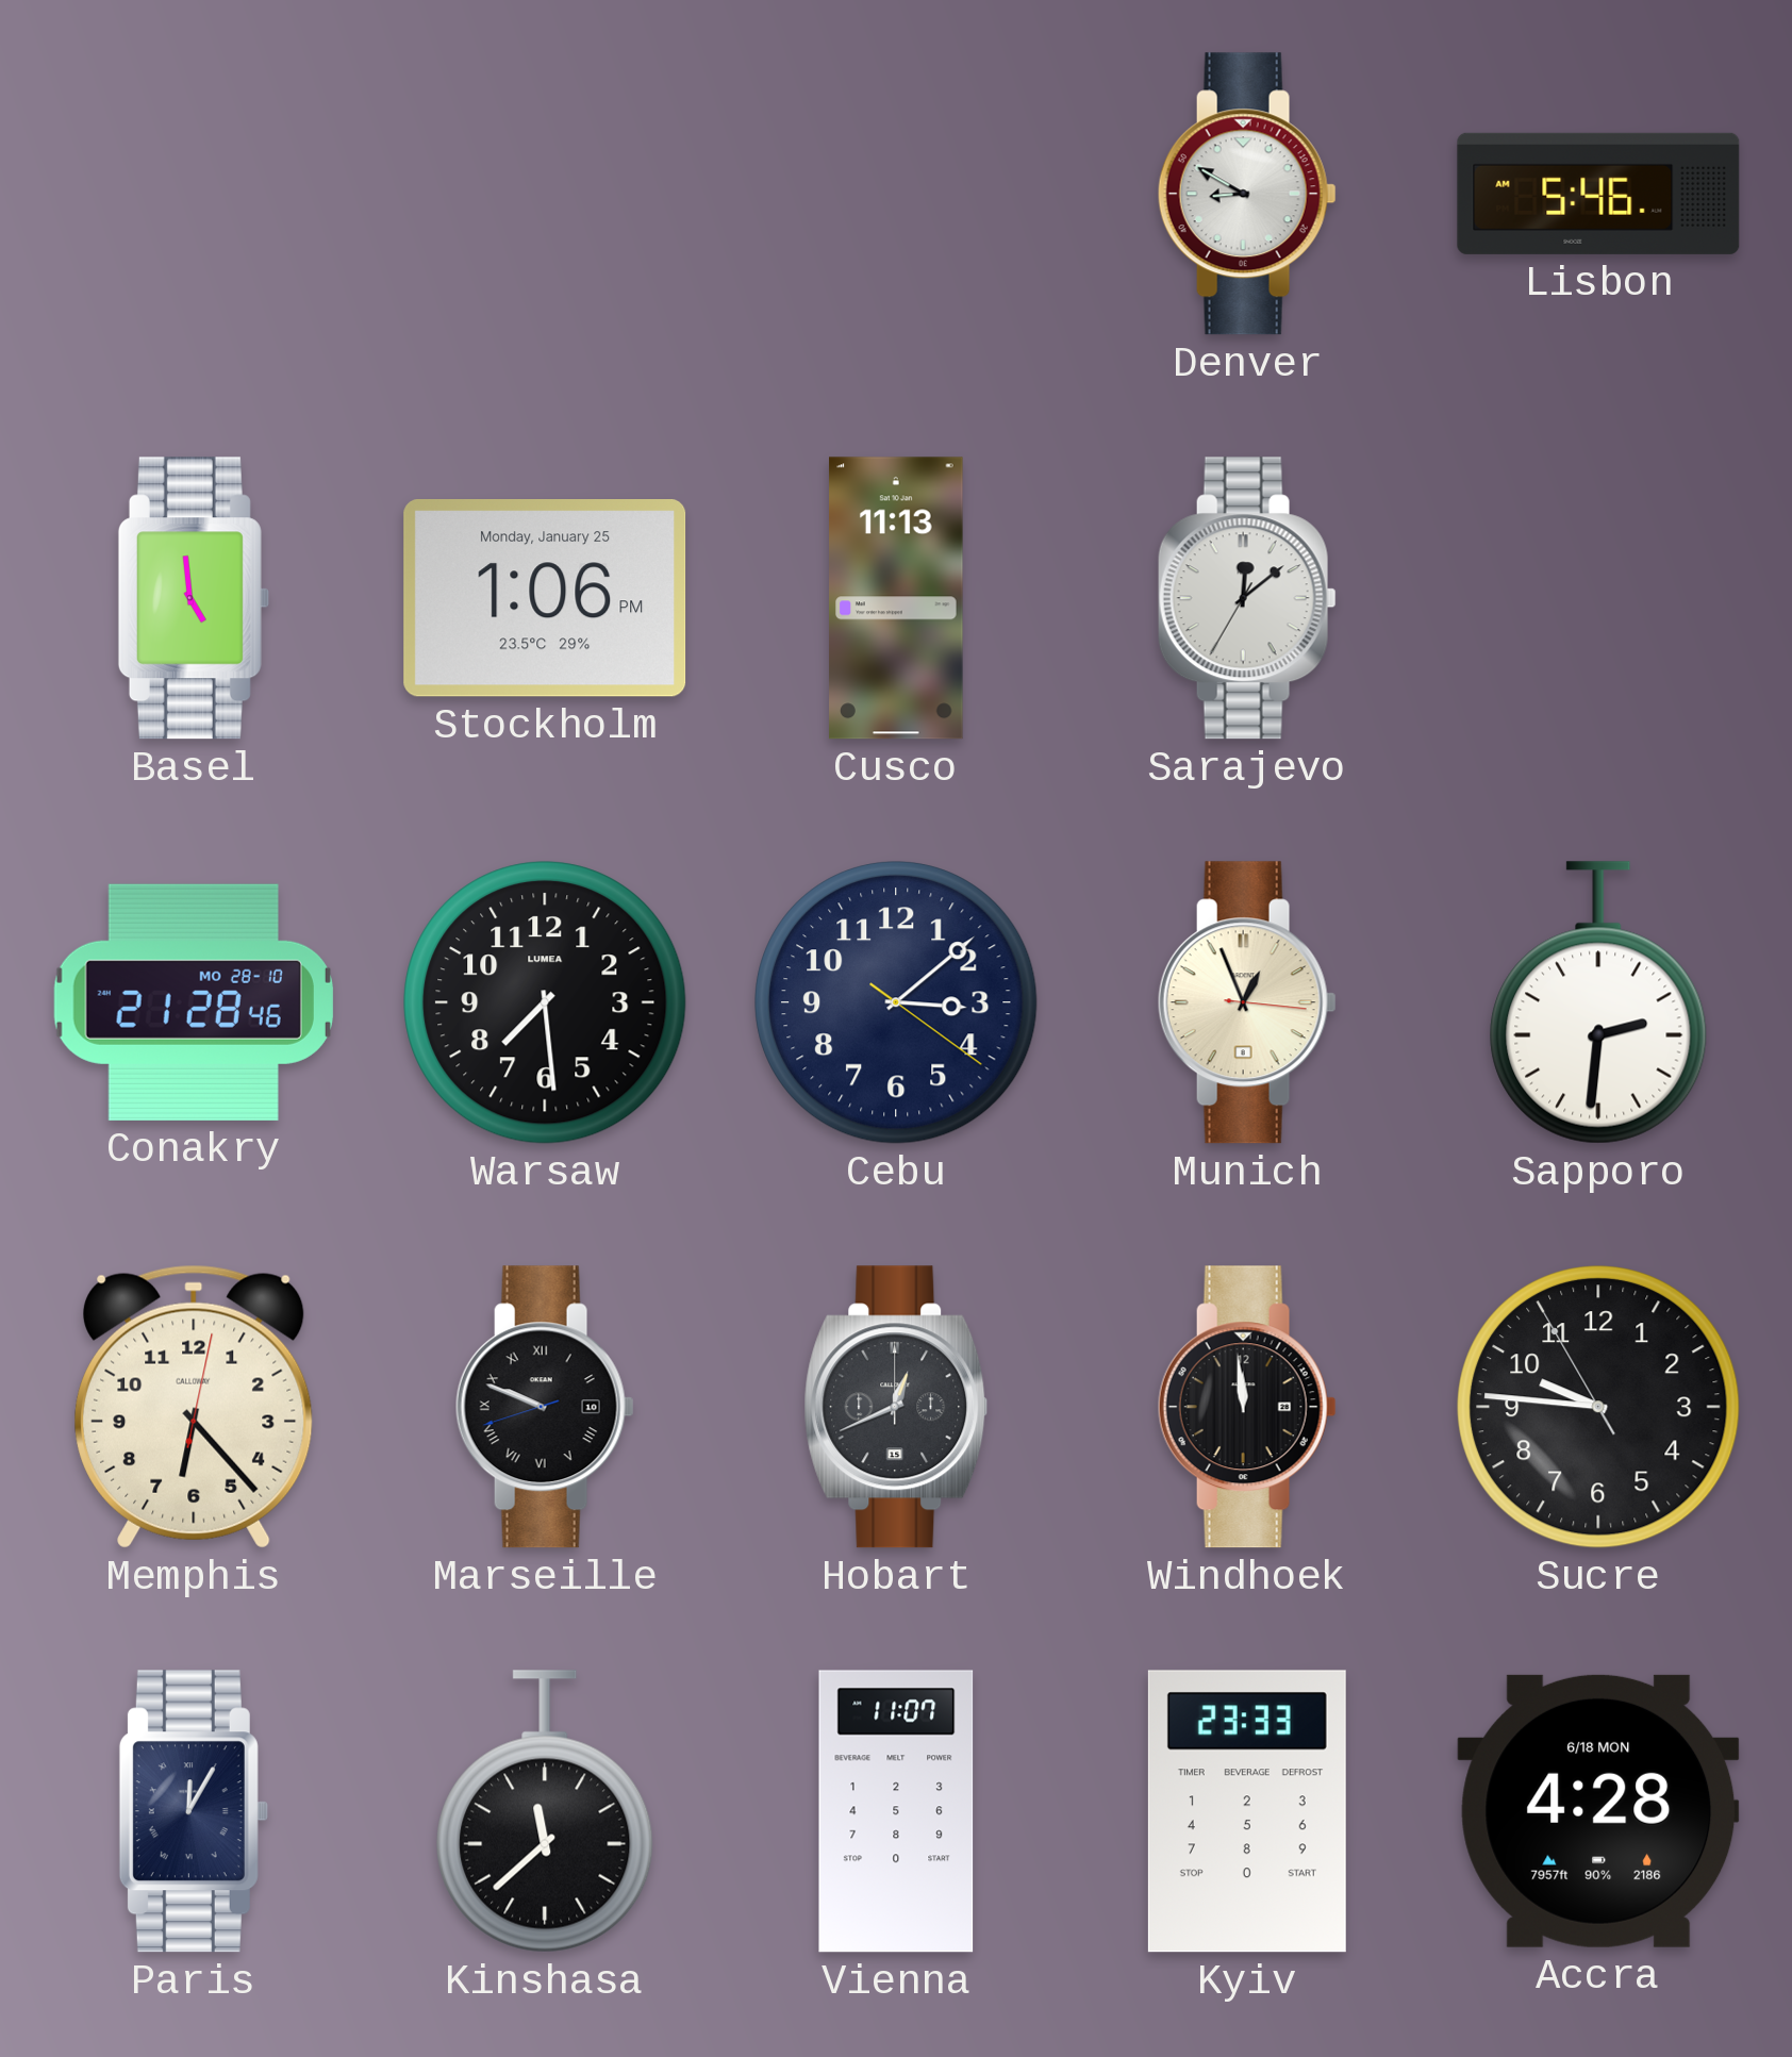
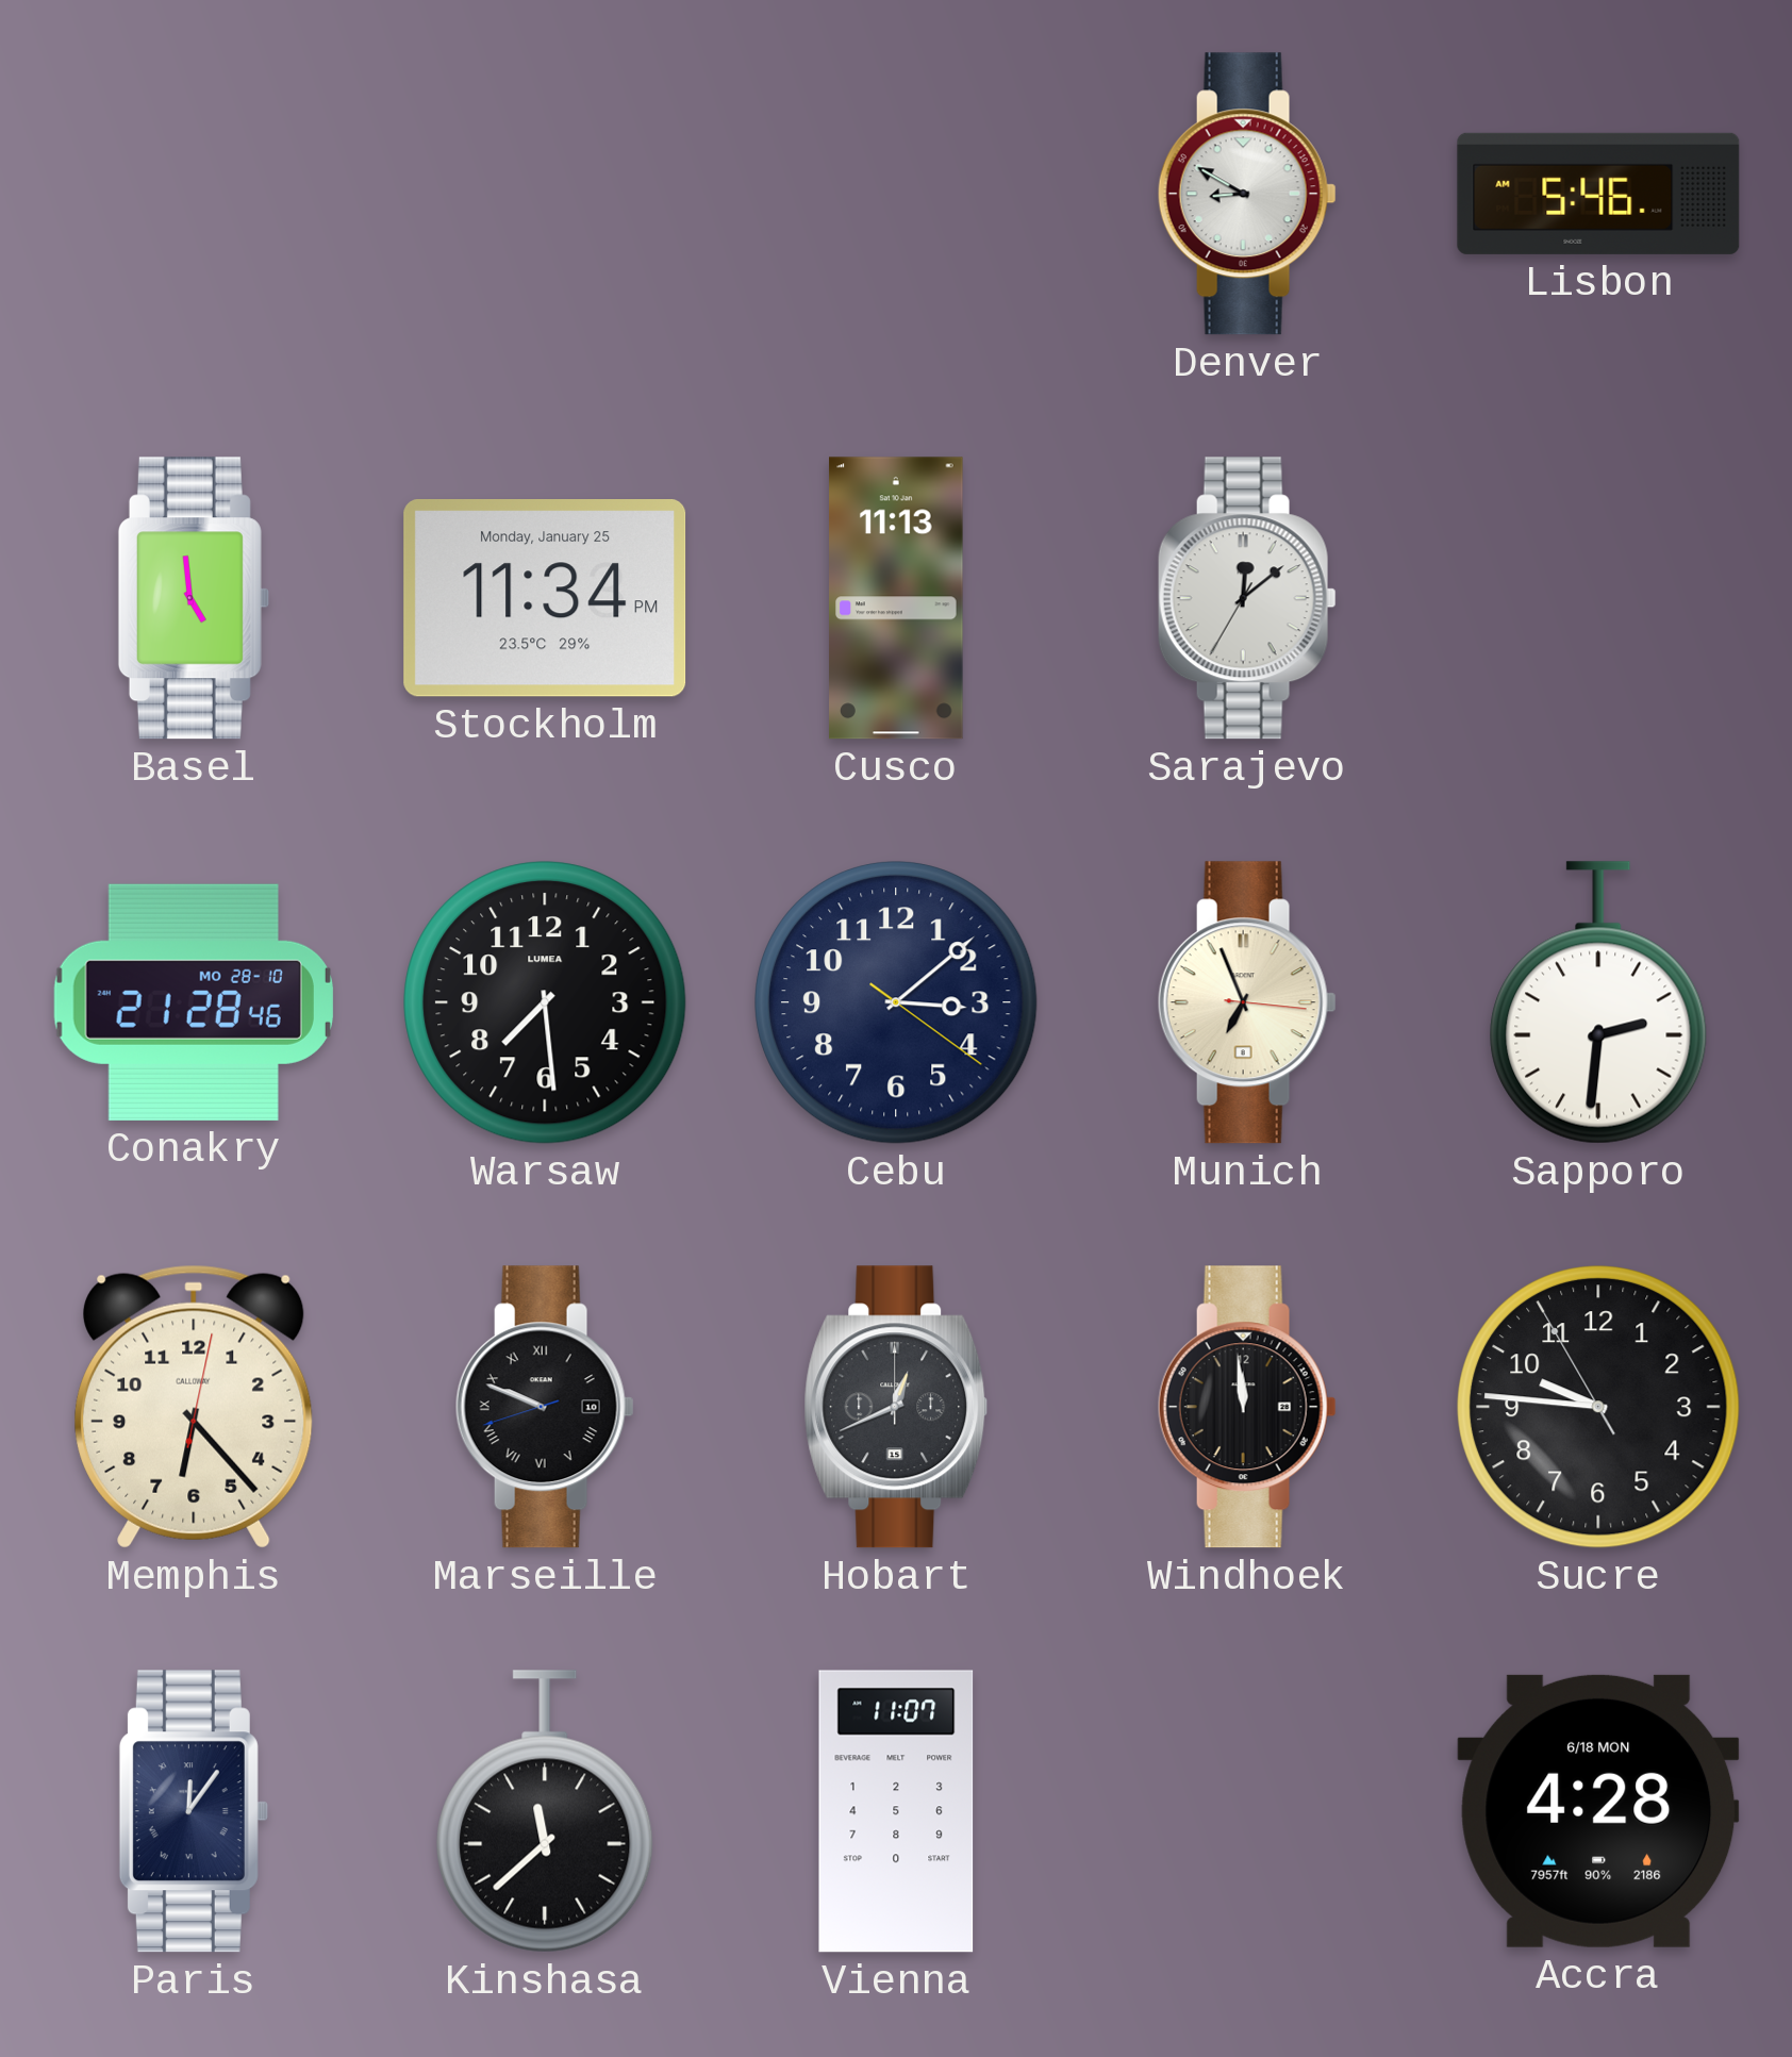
Stockholm: 1:06 -> 11:34
Munich: 12:56 -> 6:56
Paris: 12:05 -> 12:06
Kyiv: 23:33 -> none
